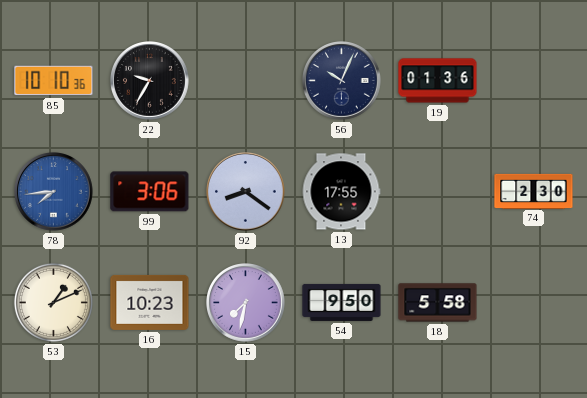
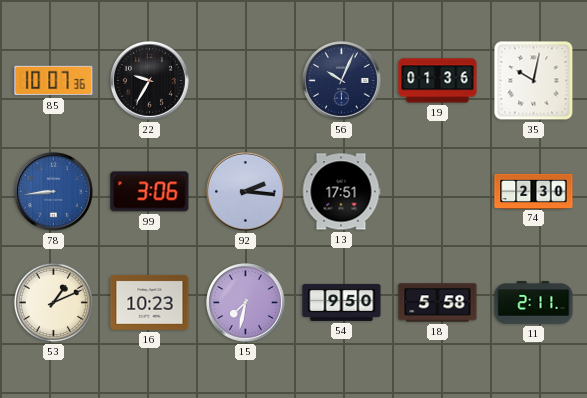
85: 10:10 -> 10:07
35: none -> 10:02
78: 7:44 -> 8:44
92: 8:21 -> 2:16
13: 17:55 -> 17:51
11: none -> 2:11
